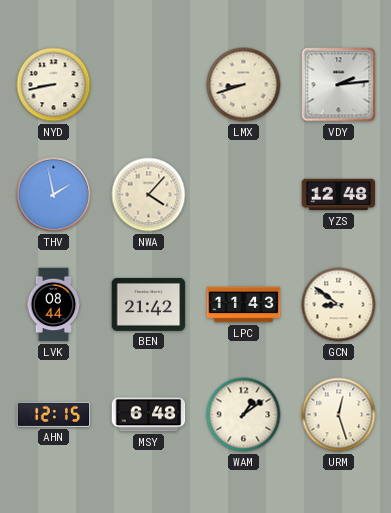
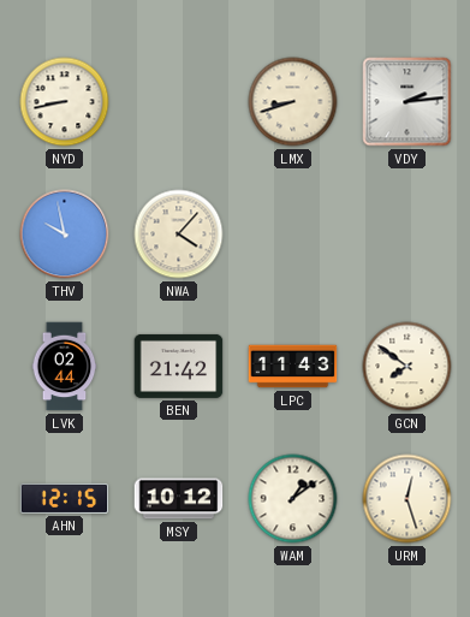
THV: 1:58 -> 9:58
YZS: 12:48 -> none
LVK: 08:44 -> 02:44
GCN: 8:51 -> 7:51
MSY: 6:48 -> 10:12
